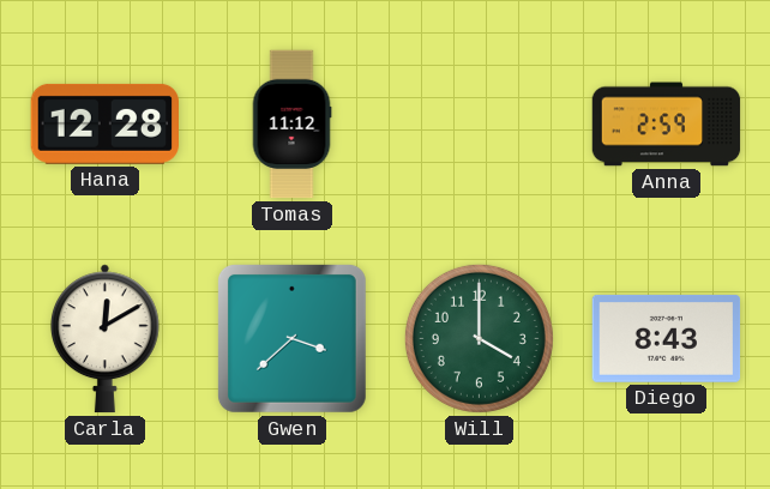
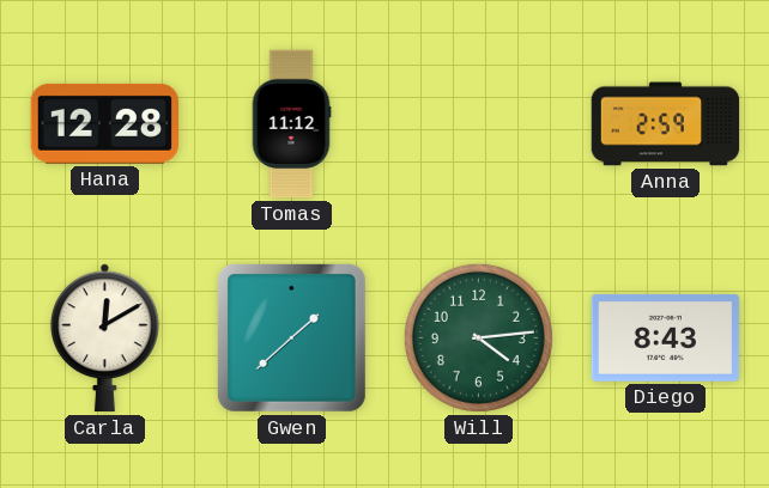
Gwen: 3:38 -> 1:38
Will: 4:00 -> 4:14
